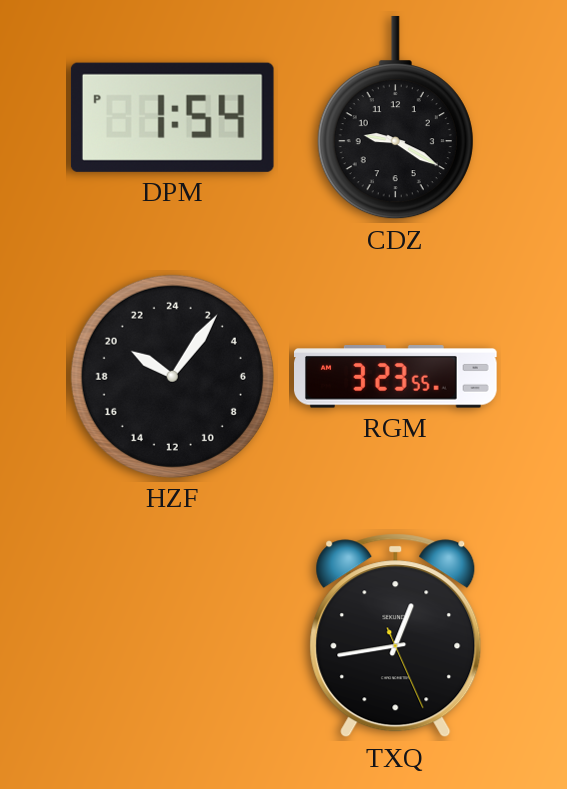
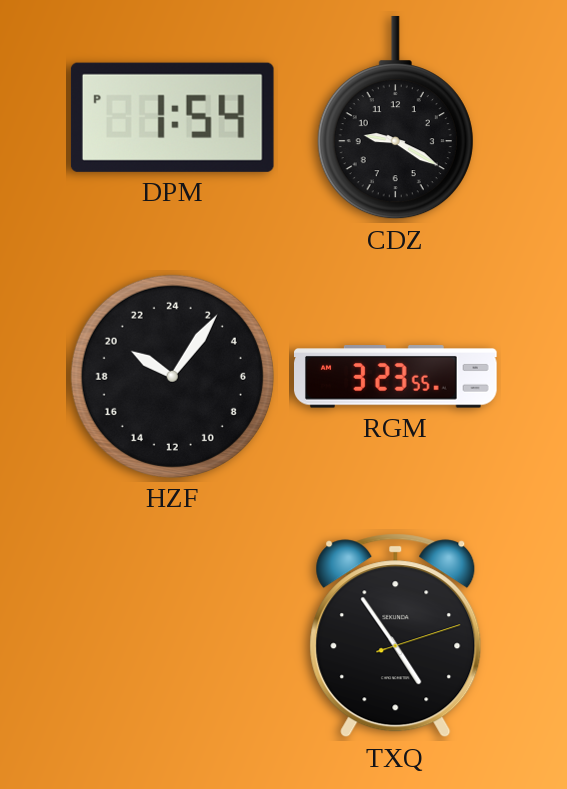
TXQ: 12:43 -> 4:54
